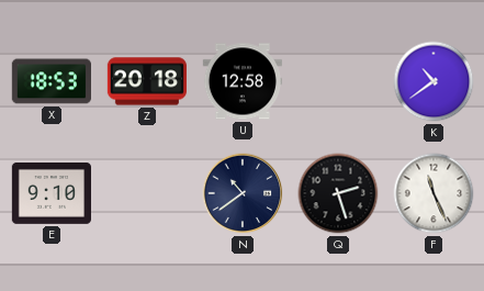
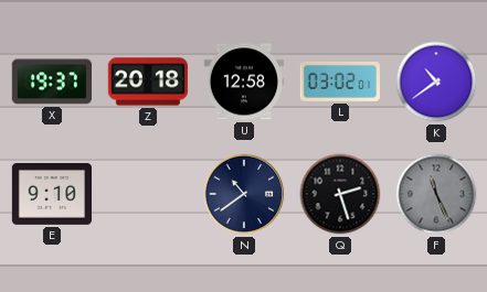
X: 18:53 -> 19:37
L: none -> 03:02
F dial: white -> grey
